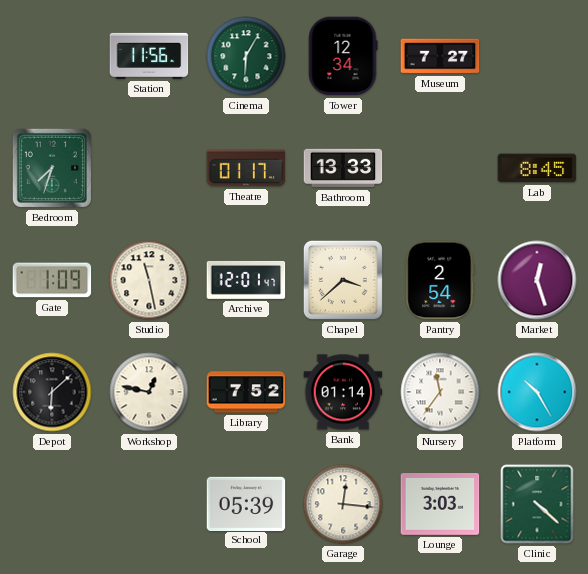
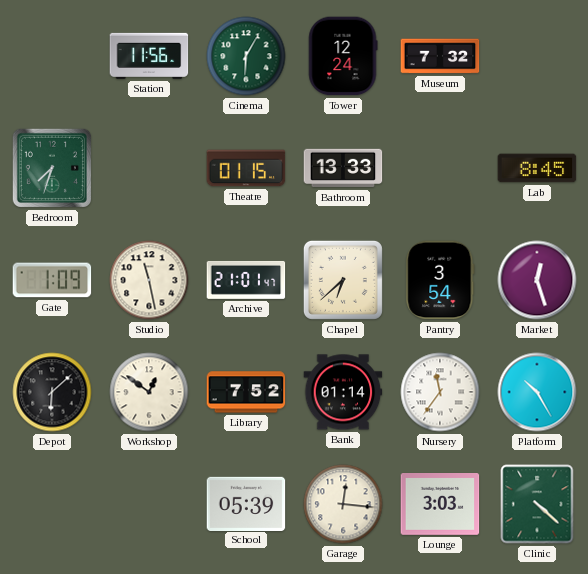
Tower: 12:34 -> 12:24
Museum: 7:27 -> 7:32
Theatre: 01:17 -> 01:15
Archive: 12:01 -> 21:01
Chapel: 3:38 -> 6:38
Pantry: 2:54 -> 3:54
Workshop: 12:47 -> 12:51
